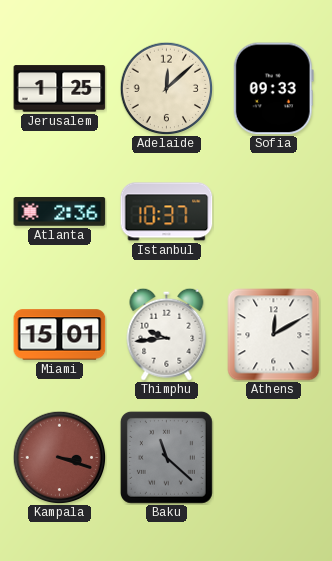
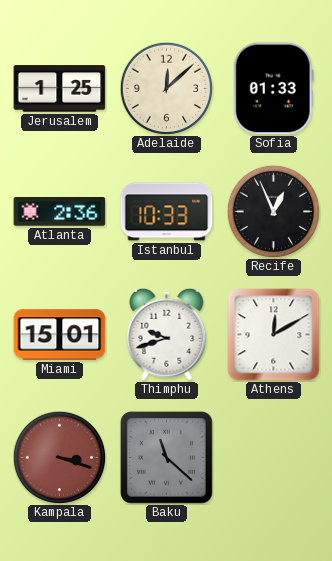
Sofia: 09:33 -> 01:33
Istanbul: 10:37 -> 10:33
Recife: none -> 12:56
Thimphu: 9:44 -> 9:42
